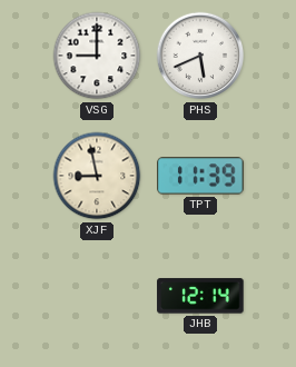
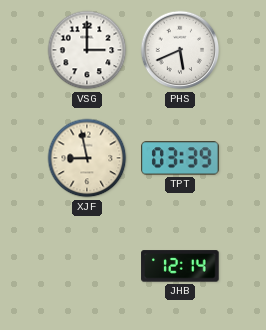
VSG: 9:00 -> 3:00
TPT: 11:39 -> 03:39
